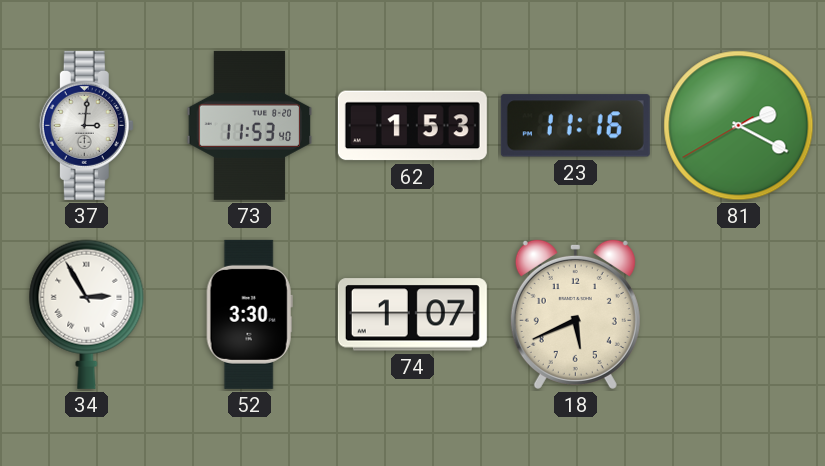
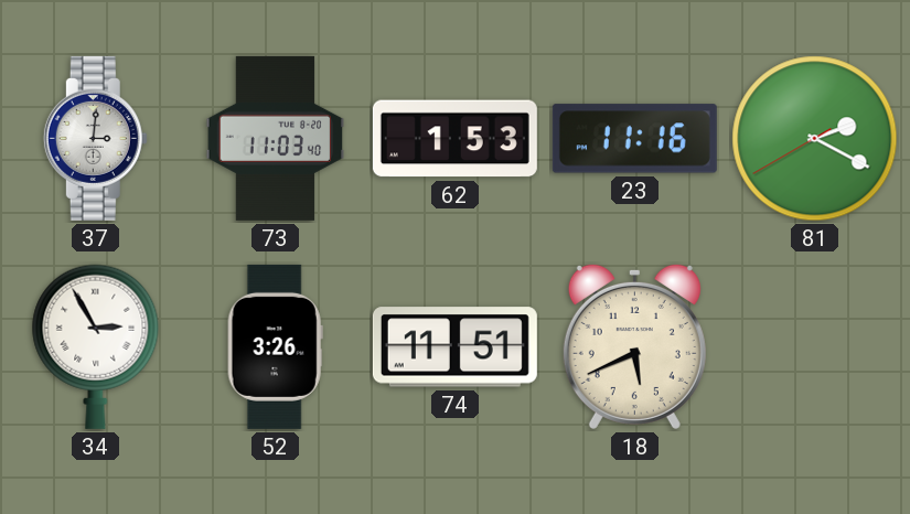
73: 11:53 -> 11:03
52: 3:30 -> 3:26
74: 1:07 -> 11:51
